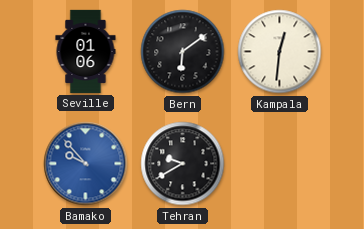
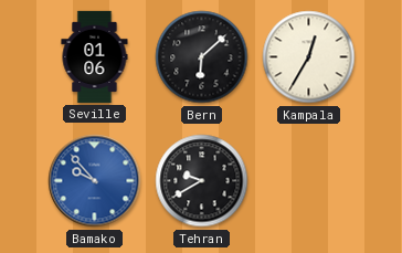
Bern: 6:09 -> 6:08
Kampala: 12:31 -> 12:35
